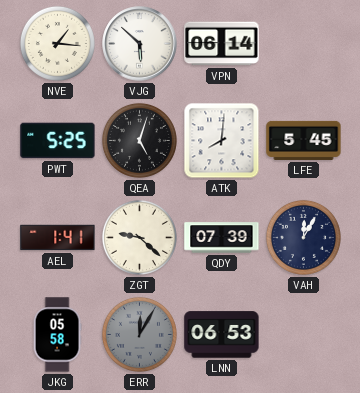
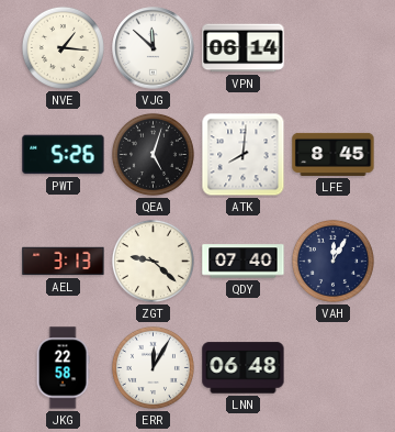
VJG: 5:52 -> 11:52
PWT: 5:25 -> 5:26
LFE: 5:45 -> 8:45
AEL: 1:41 -> 3:13
QDY: 07:39 -> 07:40
JKG: 05:58 -> 22:58
ERR dial: grey -> white
LNN: 06:53 -> 06:48
